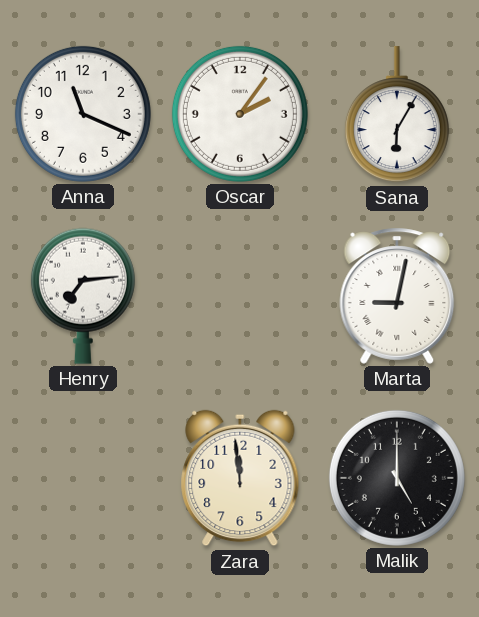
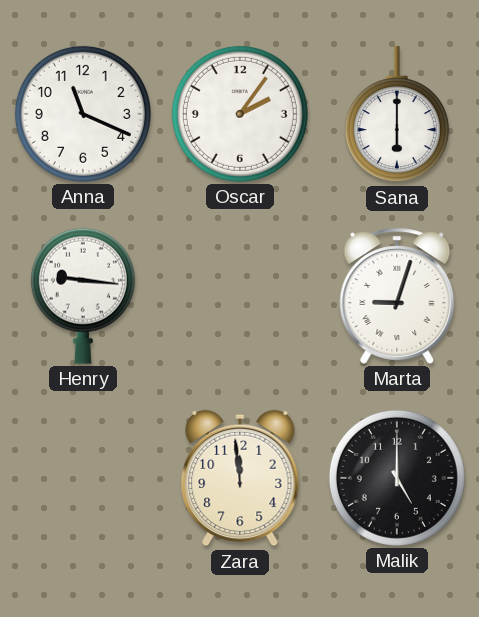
Sana: 6:05 -> 6:00
Henry: 7:14 -> 9:16
Marta: 9:02 -> 9:03
